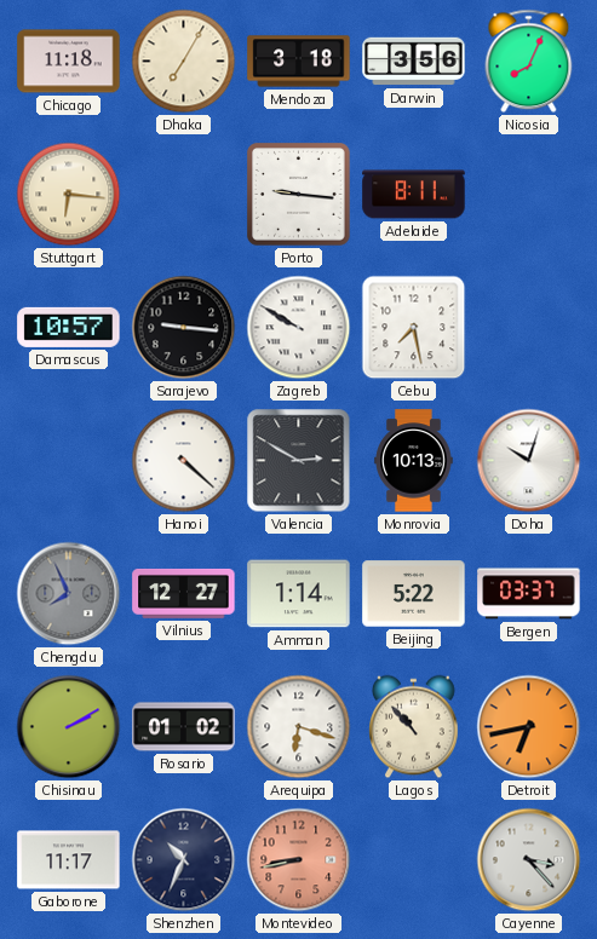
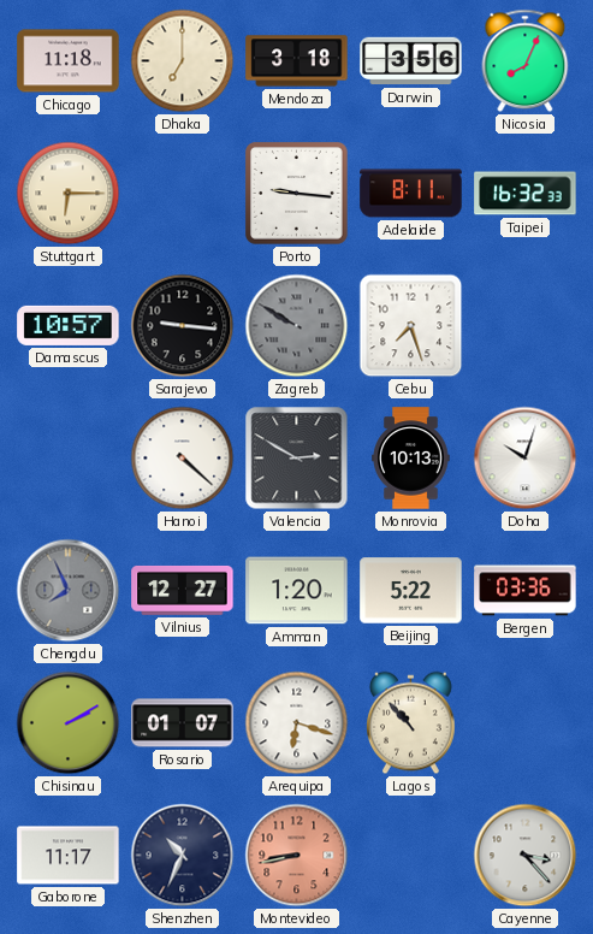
Dhaka: 7:05 -> 7:00
Stuttgart: 6:16 -> 6:15
Taipei: none -> 16:32
Zagreb dial: white -> grey
Cebu: 7:28 -> 7:27
Amman: 1:14 -> 1:20
Bergen: 03:37 -> 03:36
Rosario: 01:02 -> 01:07
Detroit: 6:43 -> none
